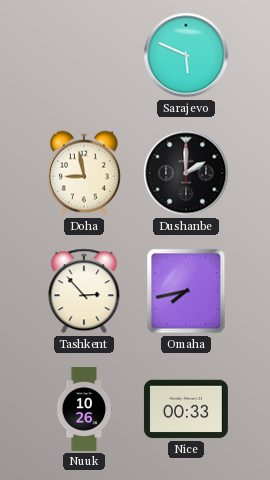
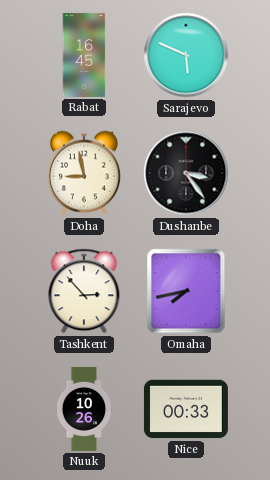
Rabat: none -> 16:45
Dushanbe: 2:00 -> 3:24
